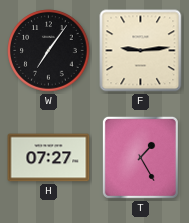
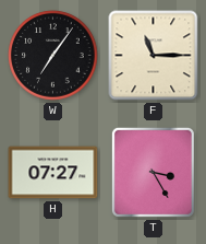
F: 9:14 -> 11:15
T: 1:25 -> 3:25
